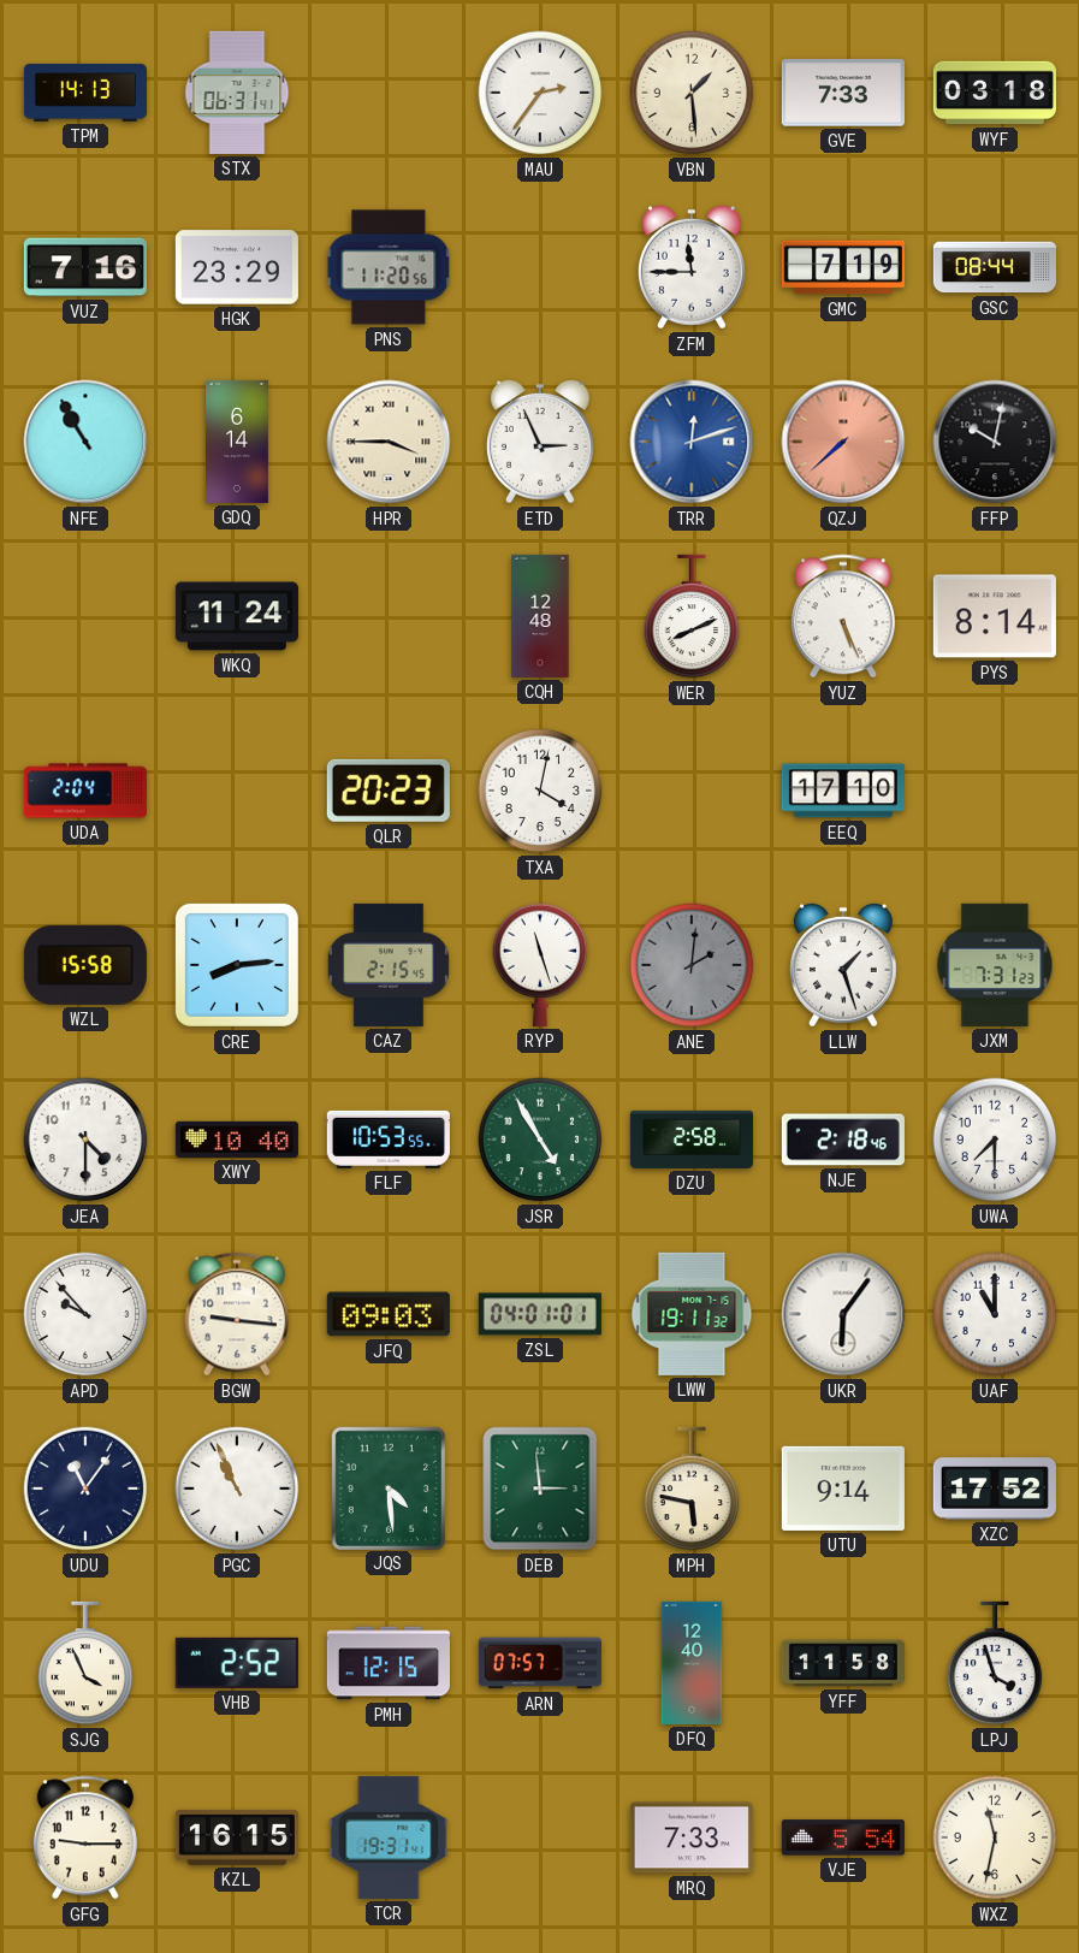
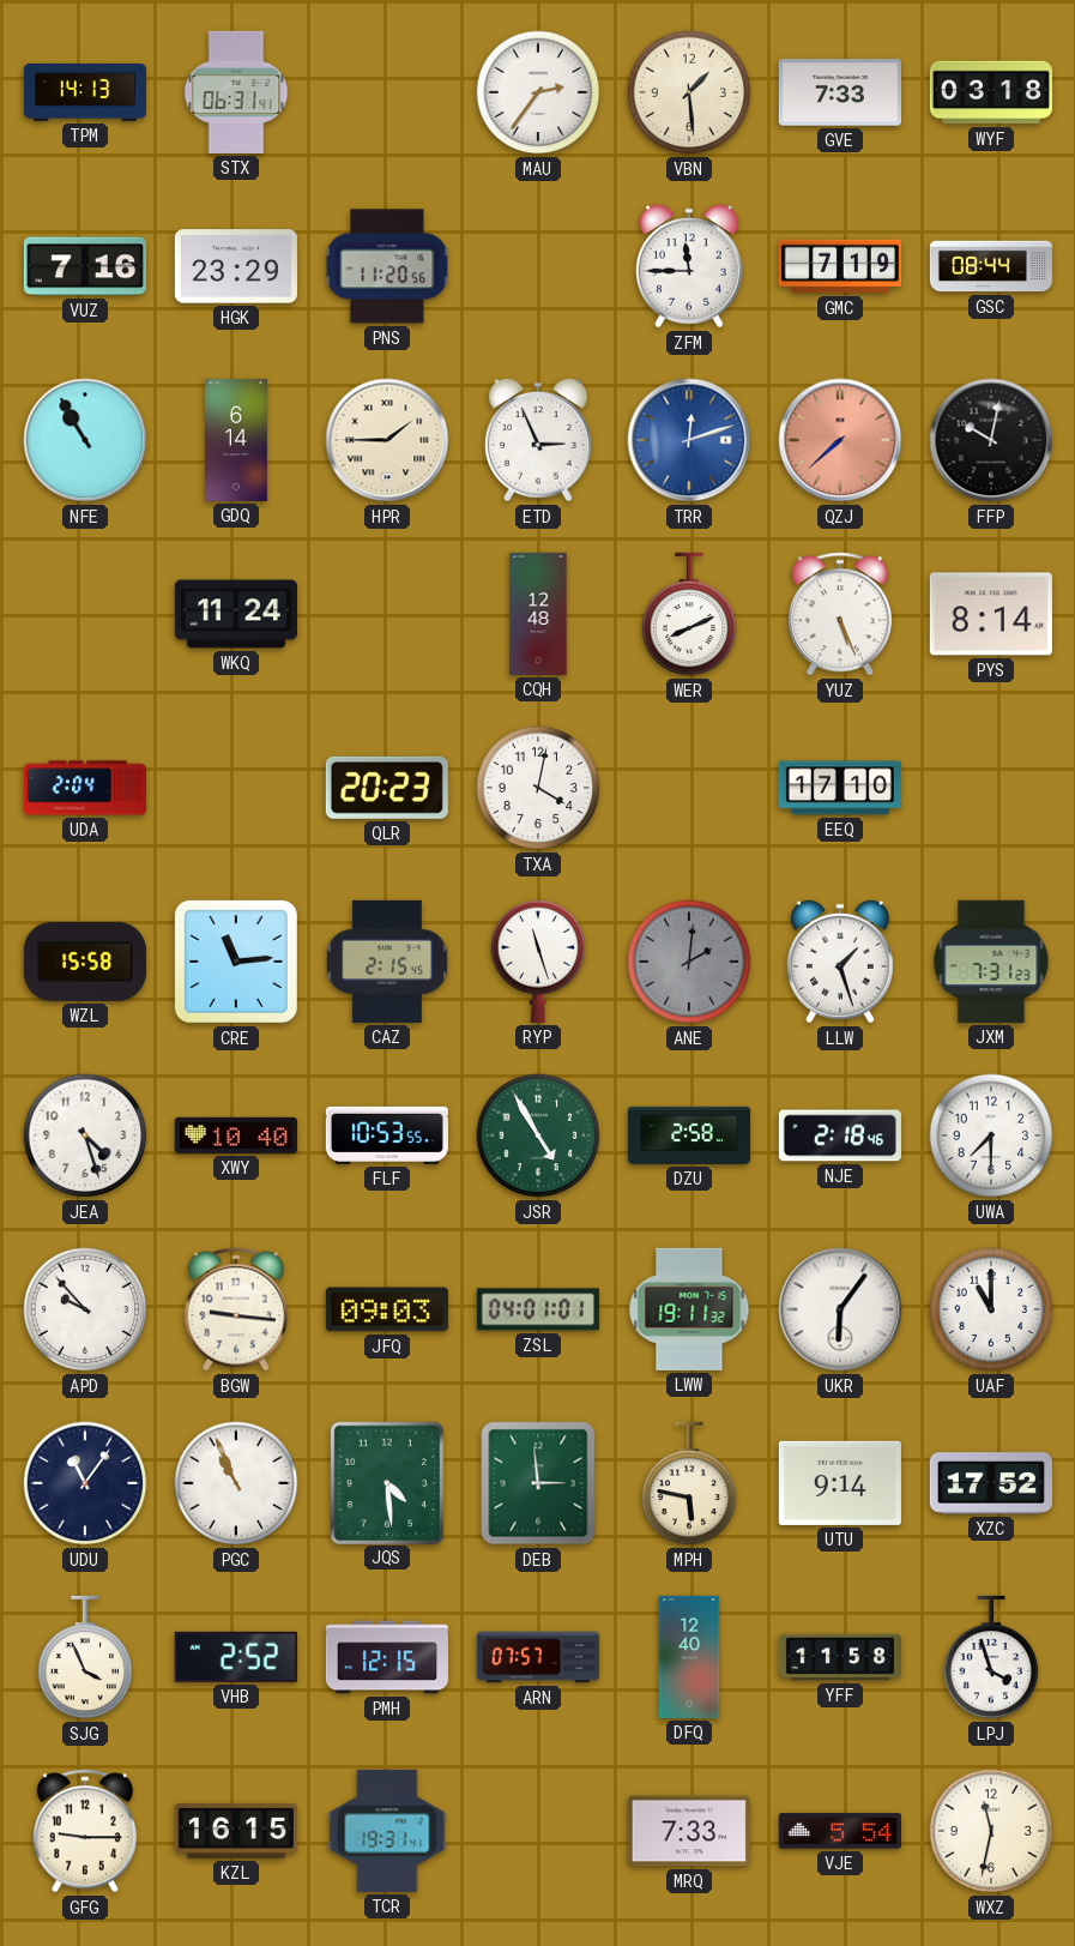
HPR: 3:45 -> 1:45
CRE: 8:14 -> 11:14
JEA: 4:30 -> 4:27
